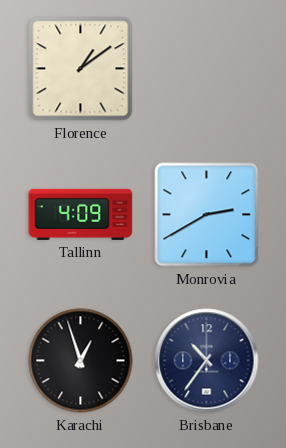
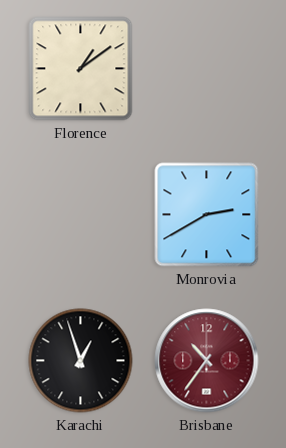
Tallinn: 4:09 -> none
Brisbane dial: navy -> burgundy
